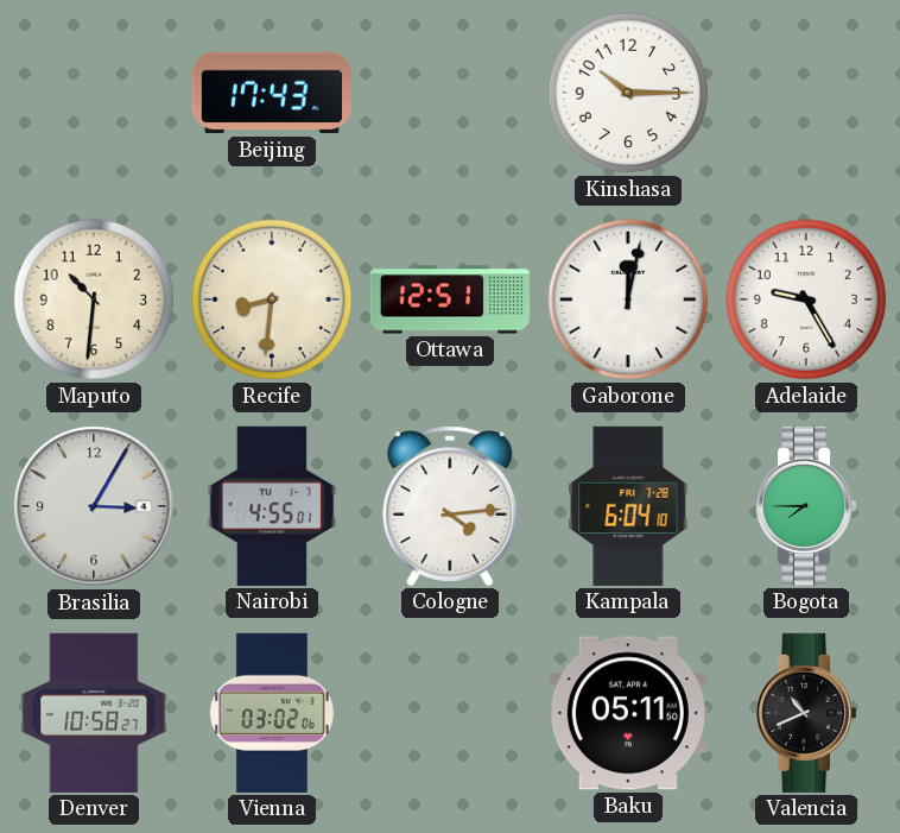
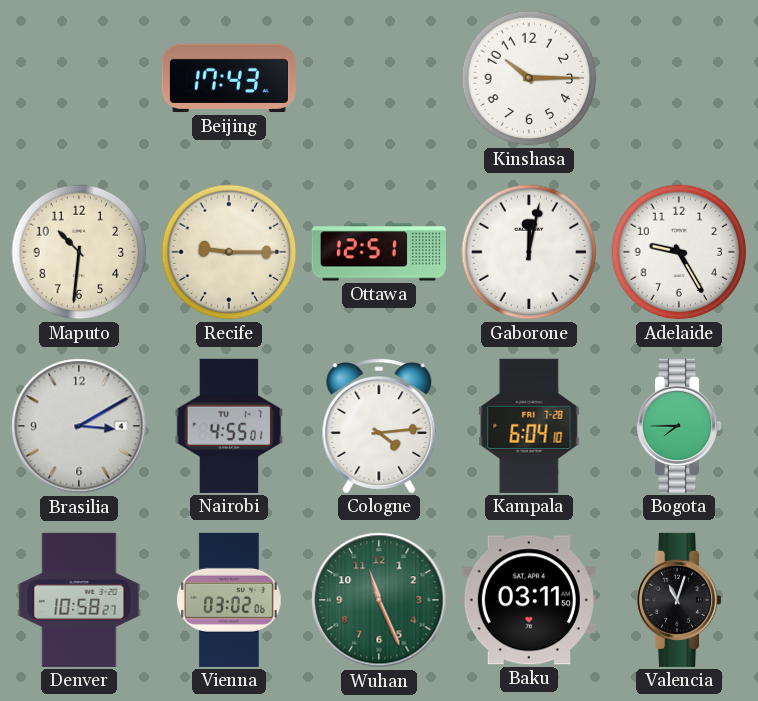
Recife: 8:31 -> 9:15
Brasilia: 3:05 -> 3:10
Wuhan: none -> 11:26
Baku: 05:11 -> 03:11
Valencia: 10:41 -> 11:03
